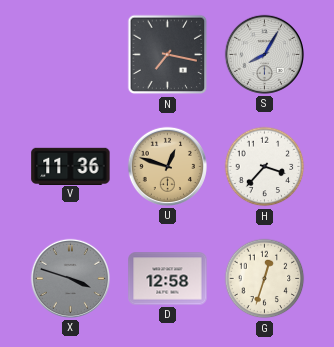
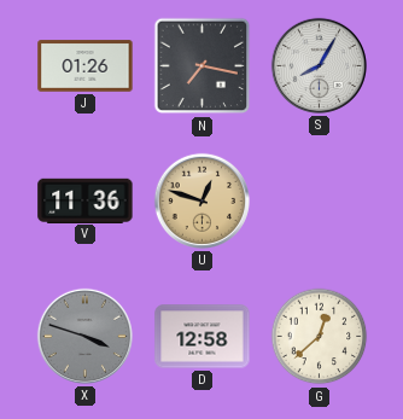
J: none -> 01:26
H: 3:37 -> none
G: 12:33 -> 12:38
